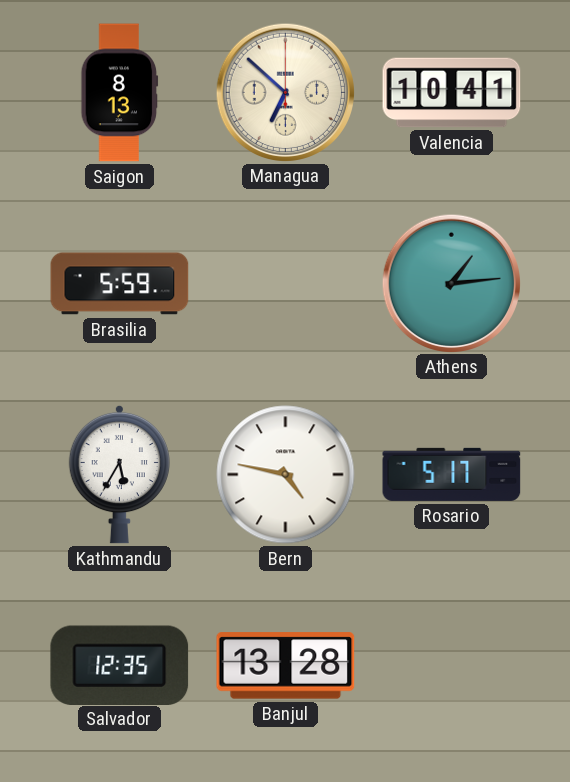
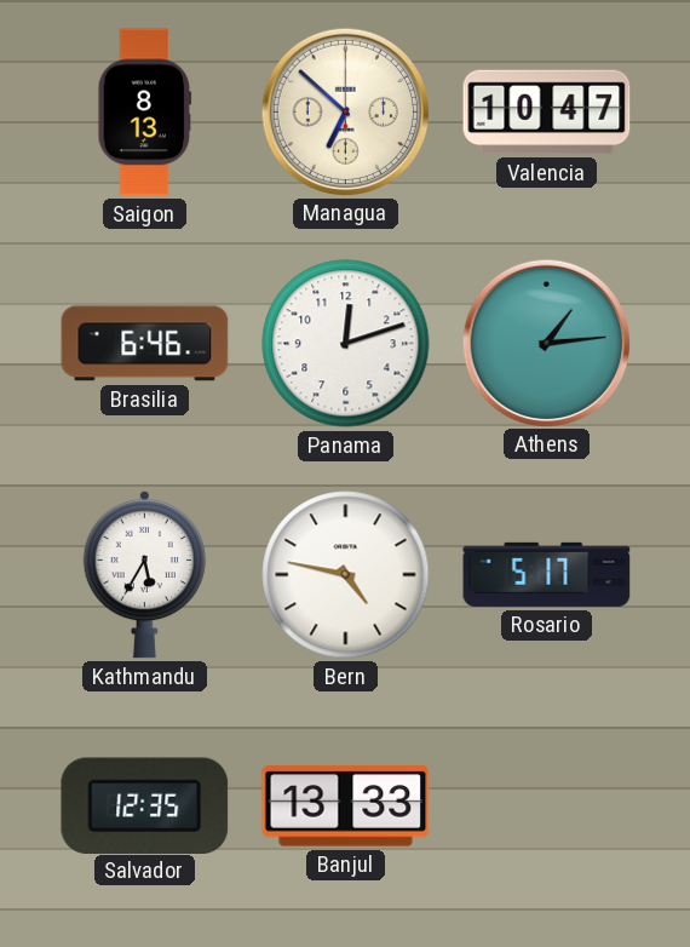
Valencia: 10:41 -> 10:47
Brasilia: 5:59 -> 6:46
Panama: none -> 12:12
Banjul: 13:28 -> 13:33
